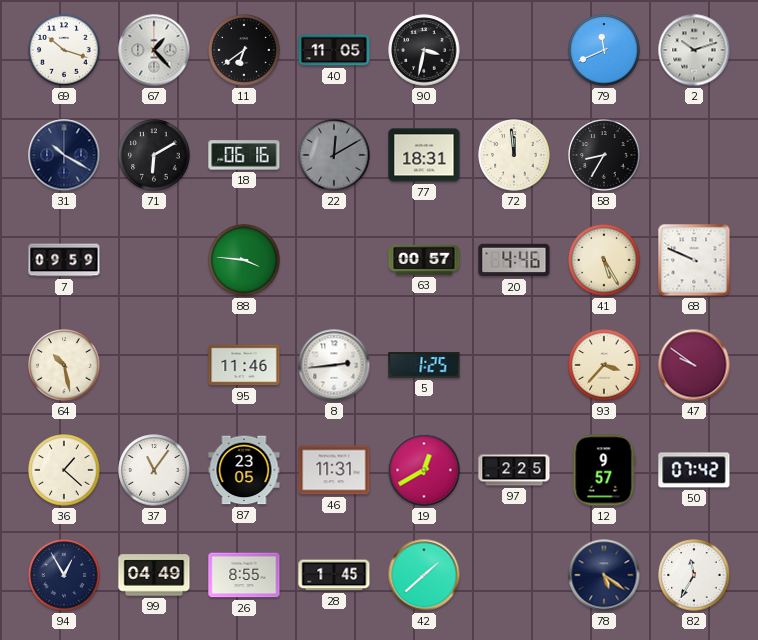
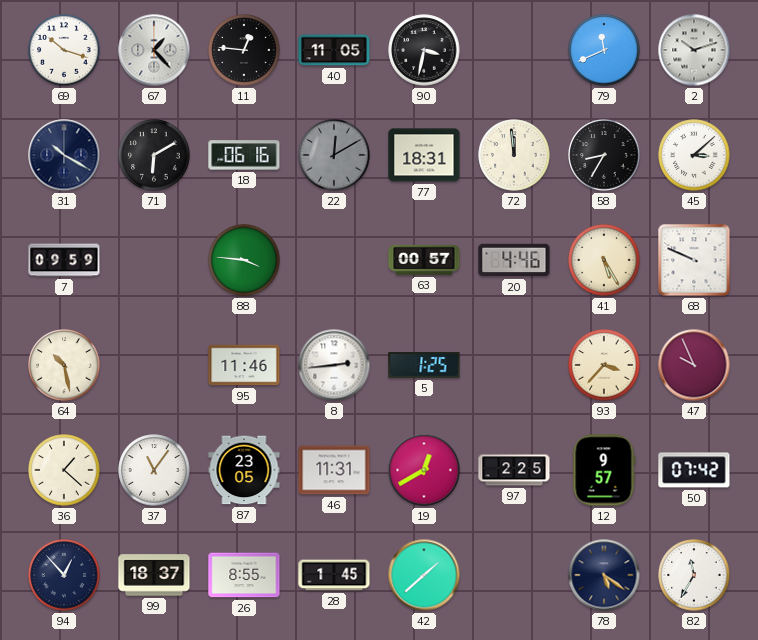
11: 6:39 -> 12:46
45: none -> 3:08
47: 9:51 -> 9:56
94: 12:55 -> 12:53
99: 04:49 -> 18:37
